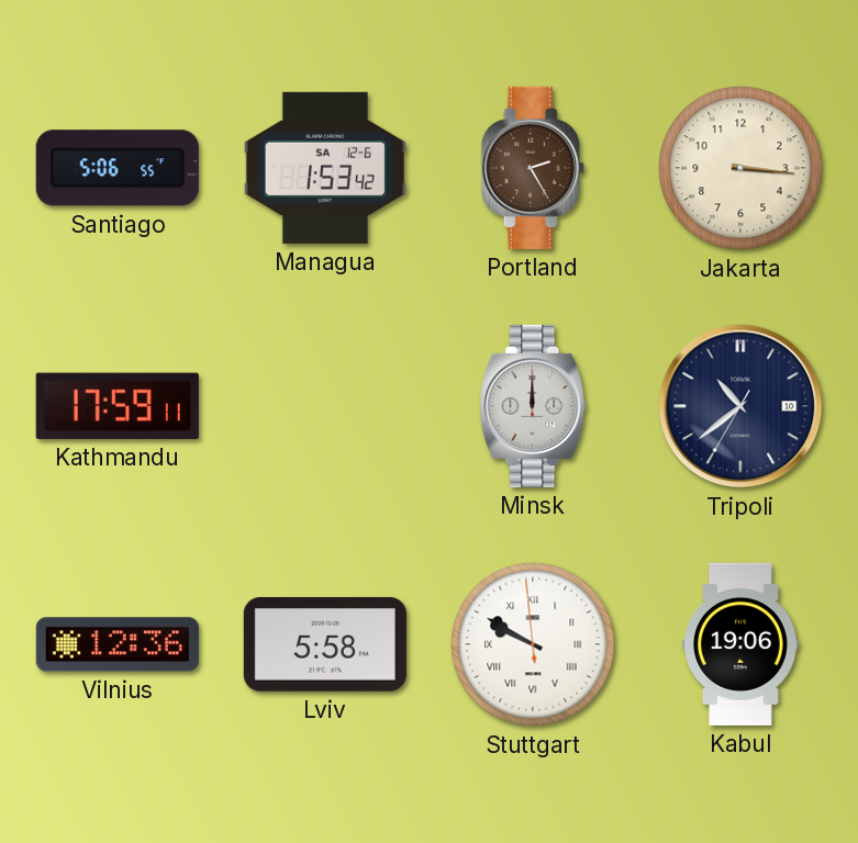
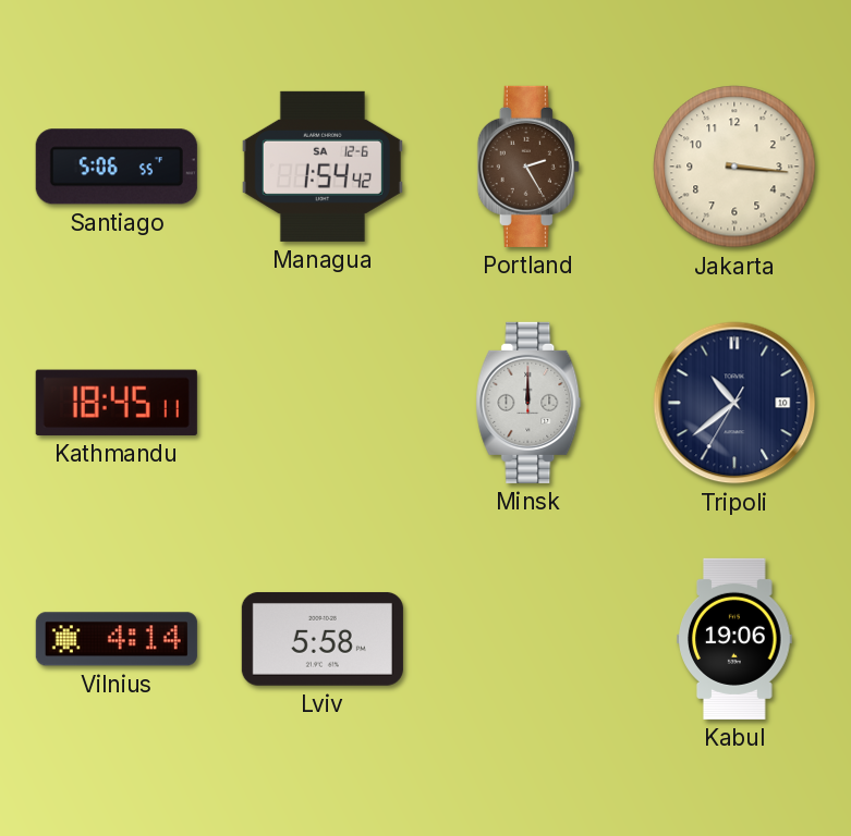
Managua: 1:53 -> 1:54
Kathmandu: 17:59 -> 18:45
Vilnius: 12:36 -> 4:14
Stuttgart: 9:49 -> none
